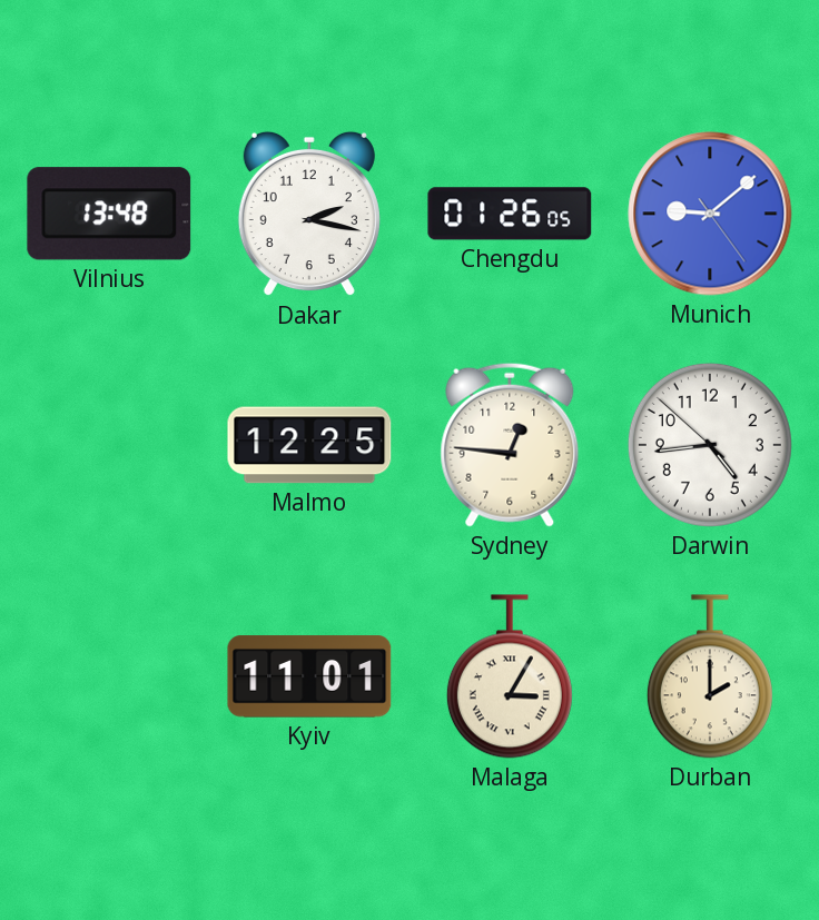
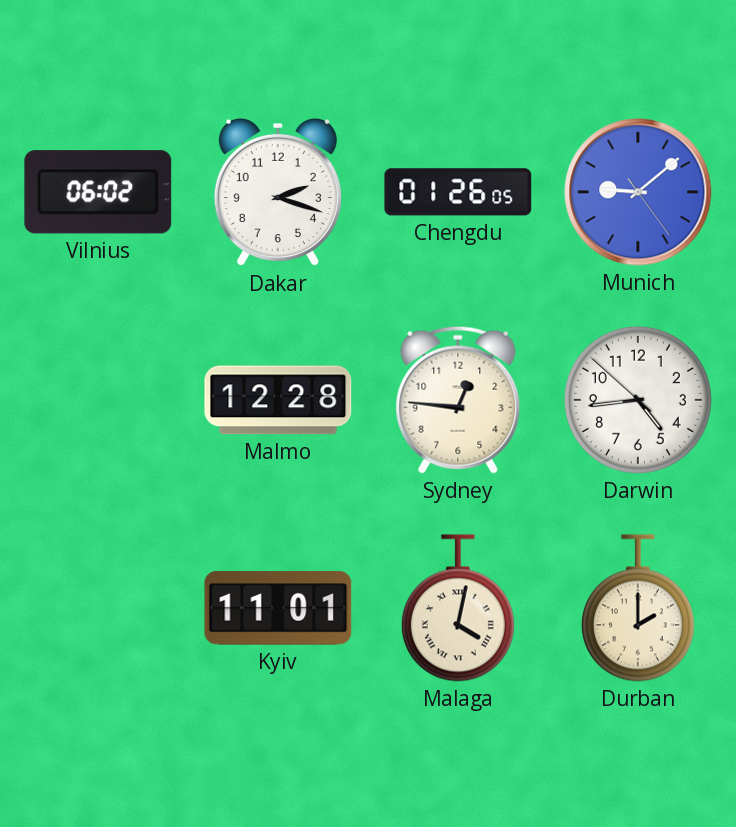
Vilnius: 13:48 -> 06:02
Dakar: 2:17 -> 2:18
Malmo: 12:25 -> 12:28
Malaga: 3:05 -> 4:02
